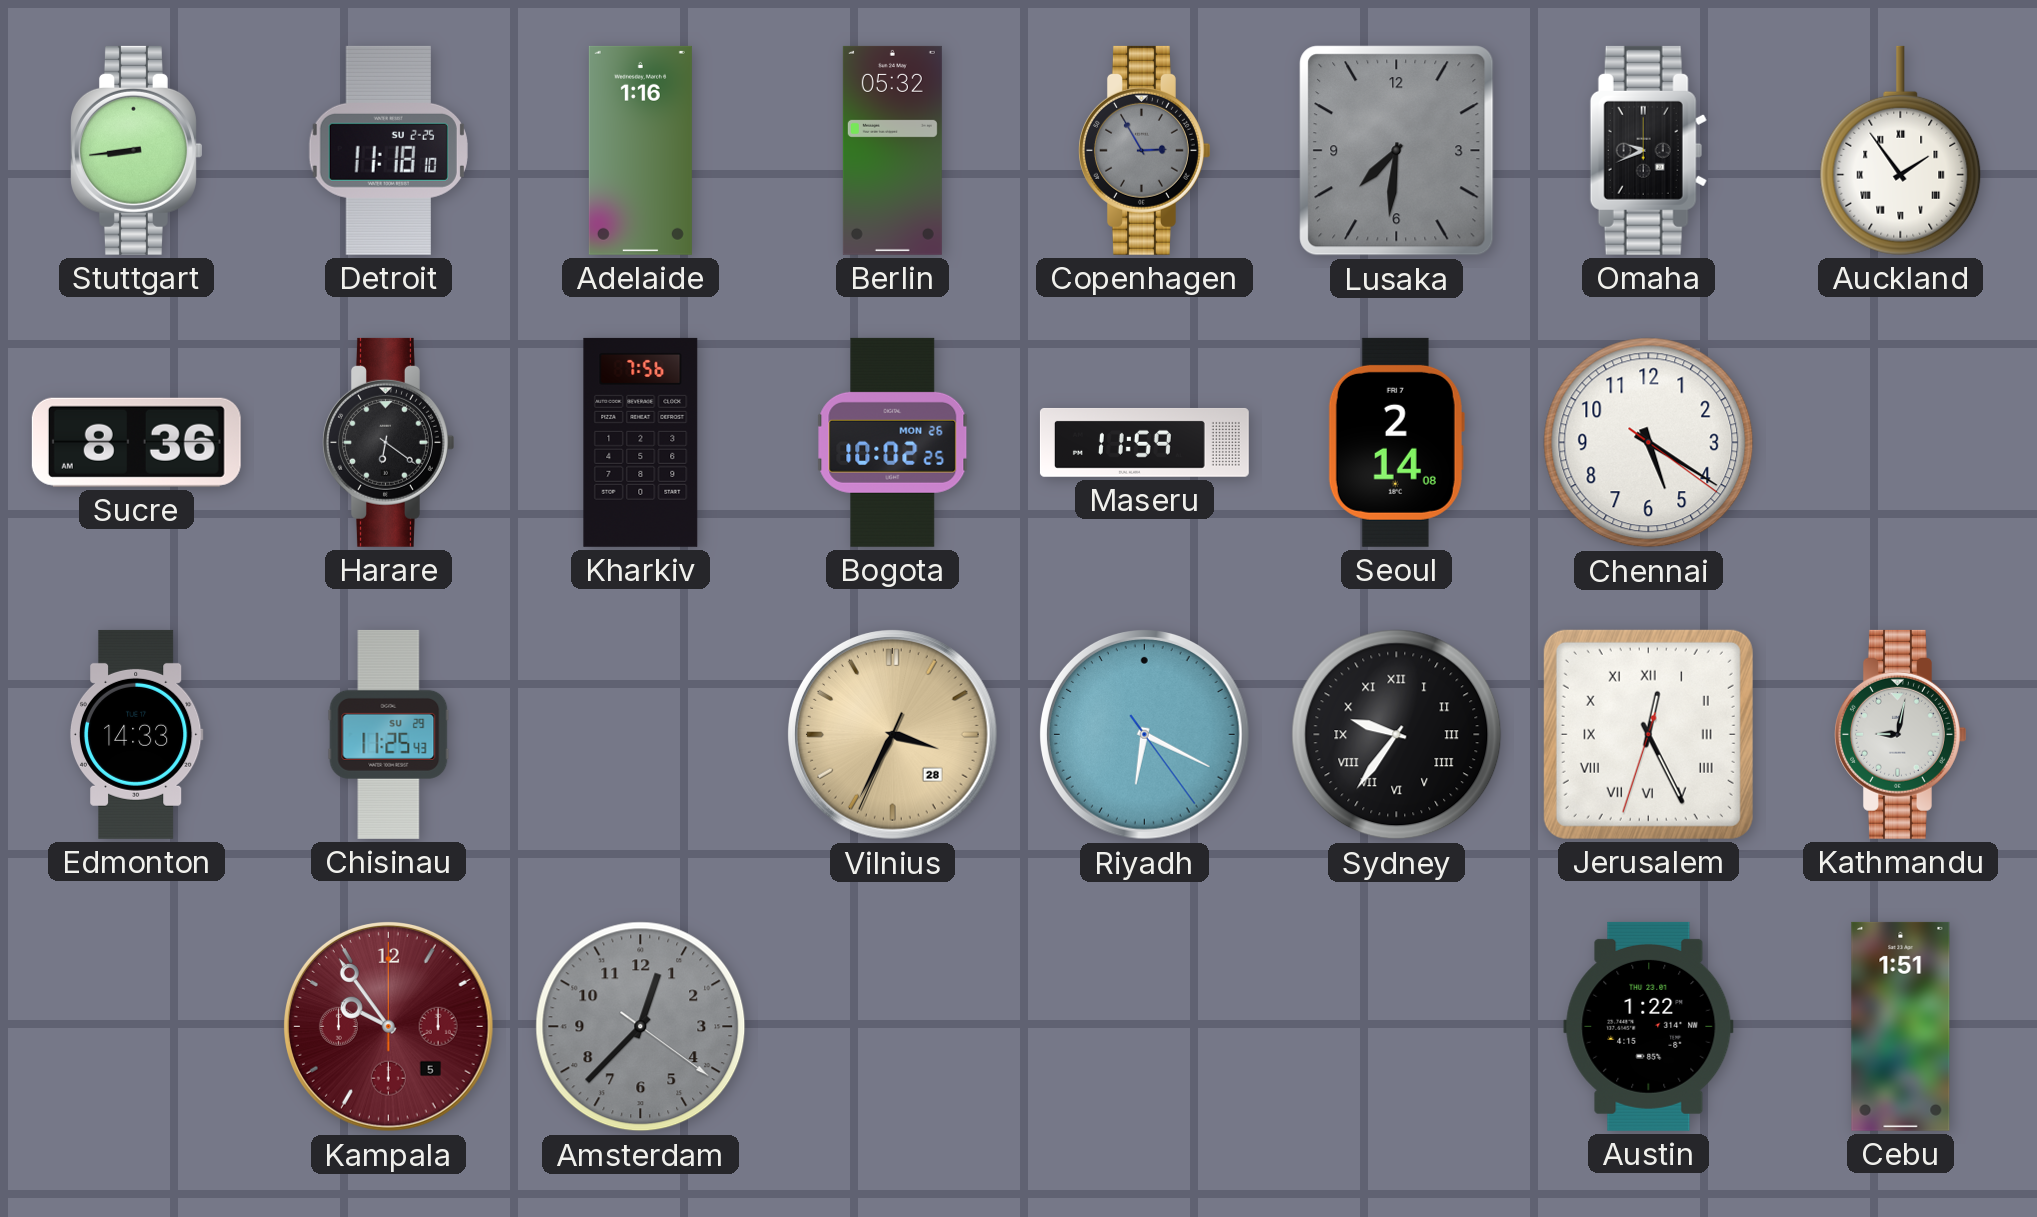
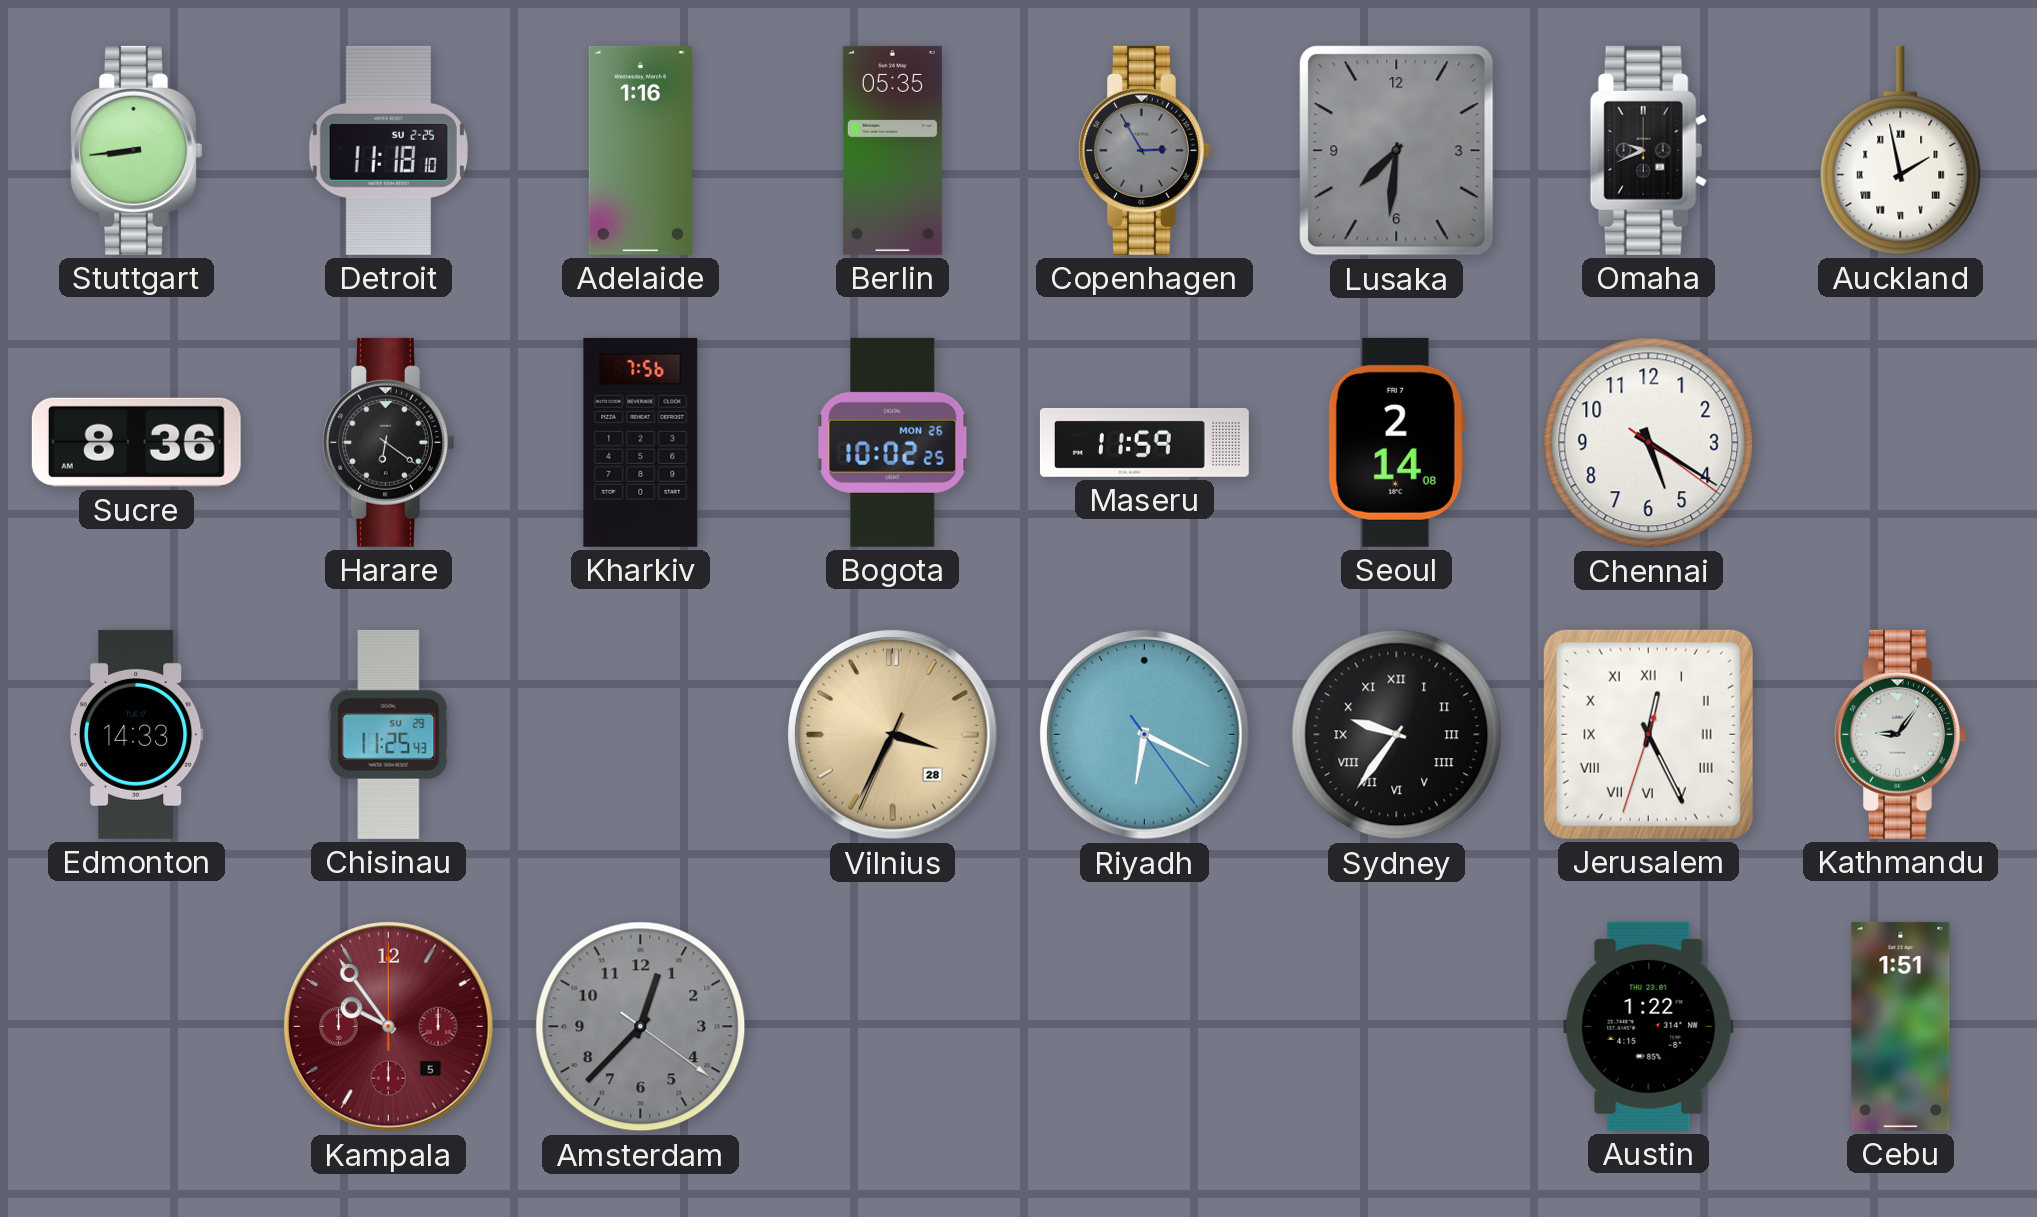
Berlin: 05:32 -> 05:35
Auckland: 1:54 -> 1:58
Kathmandu: 9:02 -> 9:06
